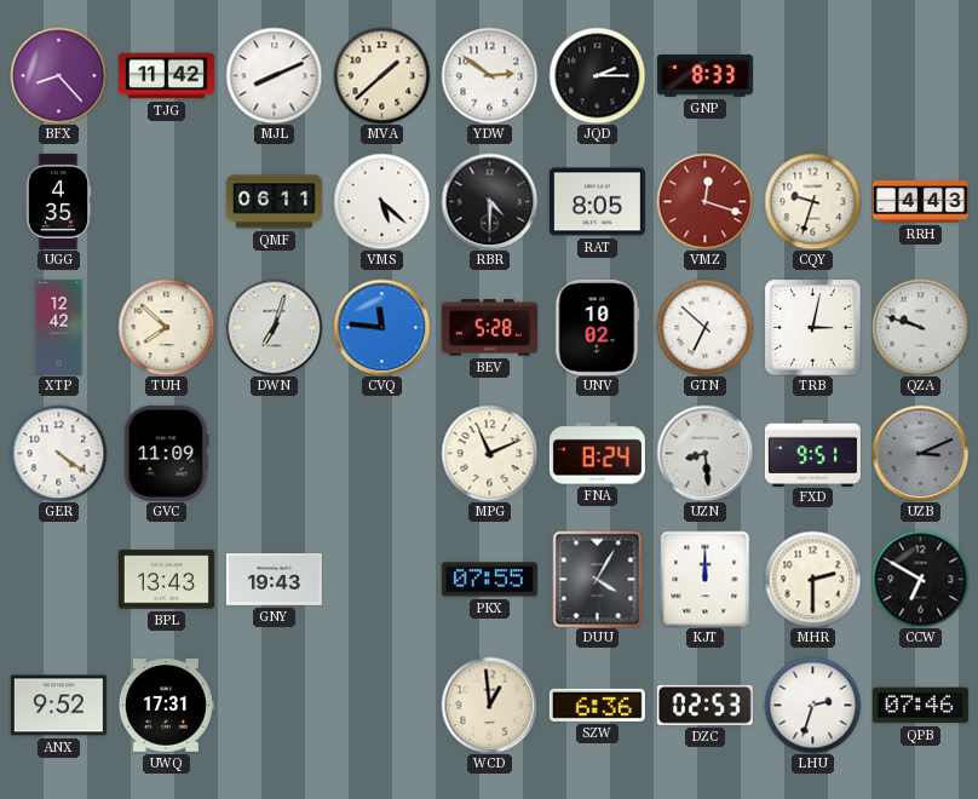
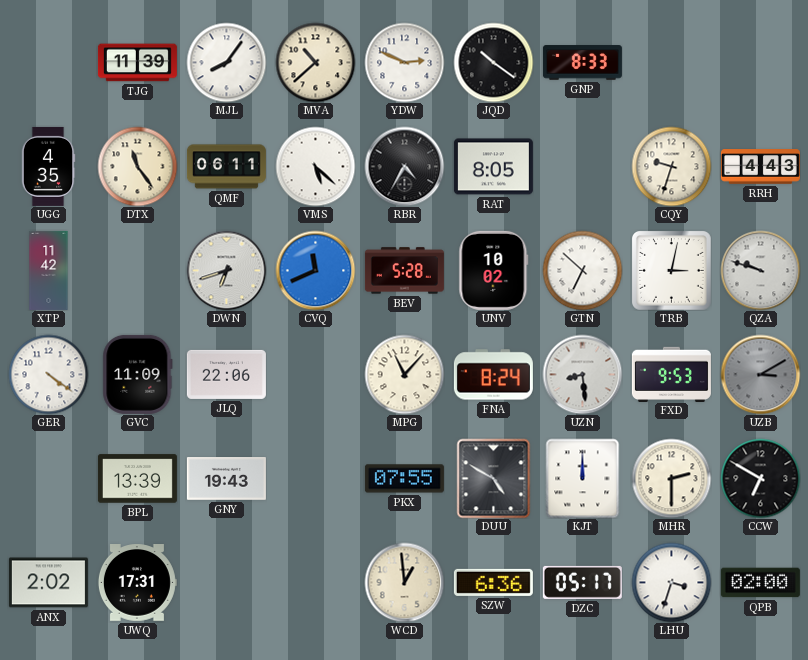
BFX: 8:23 -> none
TJG: 11:42 -> 11:39
MJL: 8:11 -> 8:06
MVA: 1:38 -> 10:38
YDW: 2:51 -> 2:49
JQD: 2:15 -> 10:21
DTX: none -> 11:24
RBR: 4:30 -> 4:35
VMZ: 12:18 -> none
XTP: 12:42 -> 11:42
TUH: 7:52 -> none
DWN: 7:03 -> 6:42
CVQ: 11:46 -> 11:41
JLQ: none -> 22:06
MPG: 11:11 -> 11:07
FXD: 9:51 -> 9:53
UZB: 3:11 -> 3:10
BPL: 13:43 -> 13:39
DUU: 4:05 -> 4:50
ANX: 9:52 -> 2:02
DZC: 02:53 -> 05:17
LHU: 2:33 -> 3:33
QPB: 07:46 -> 02:00
